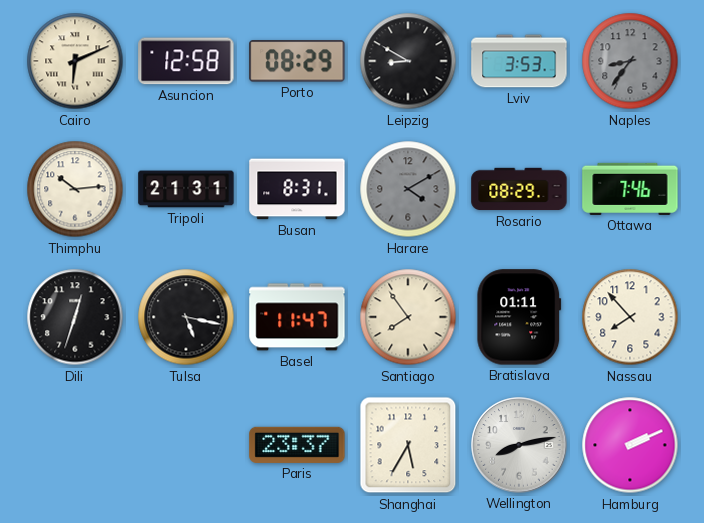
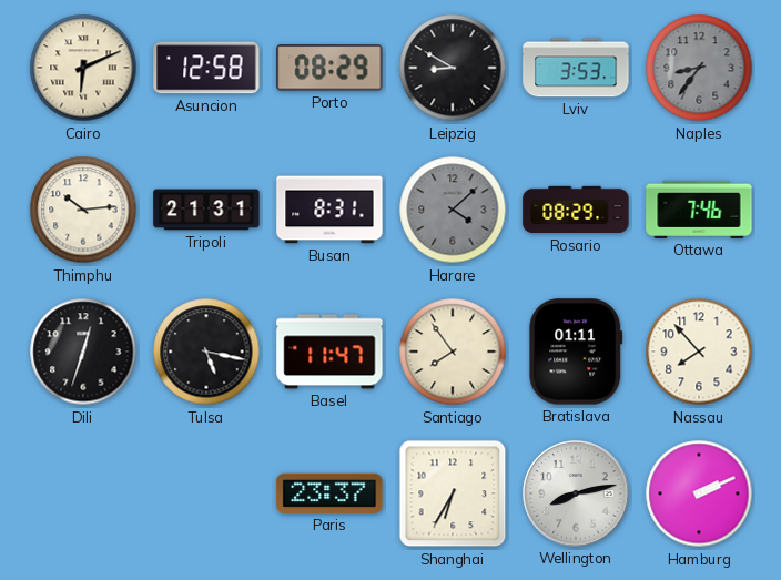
Harare: 4:10 -> 4:08
Shanghai: 5:35 -> 6:35
